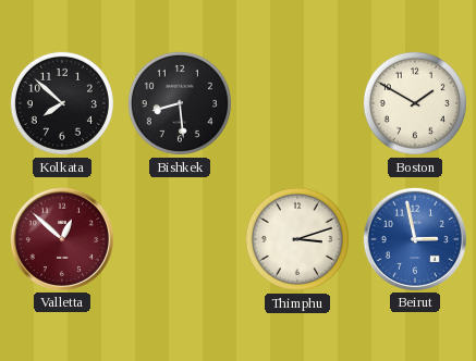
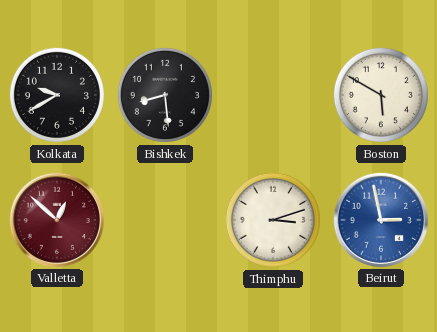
Kolkata: 7:52 -> 9:40
Boston: 1:50 -> 5:50
